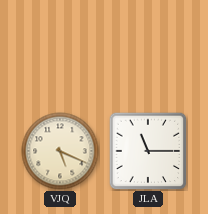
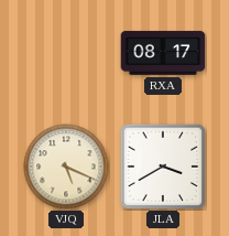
RXA: none -> 08:17
JLA: 11:15 -> 3:40
